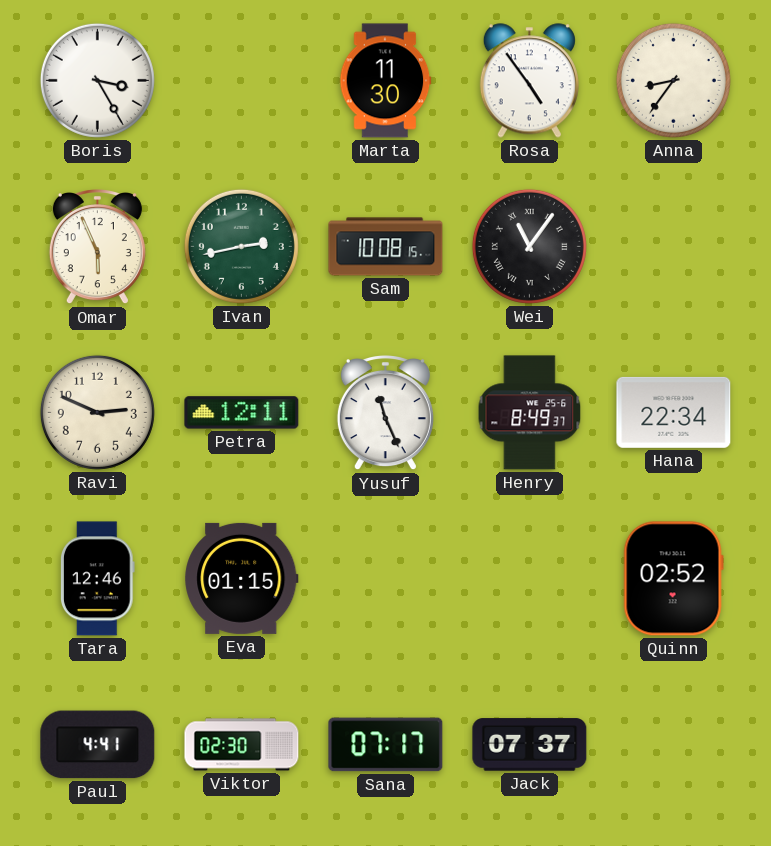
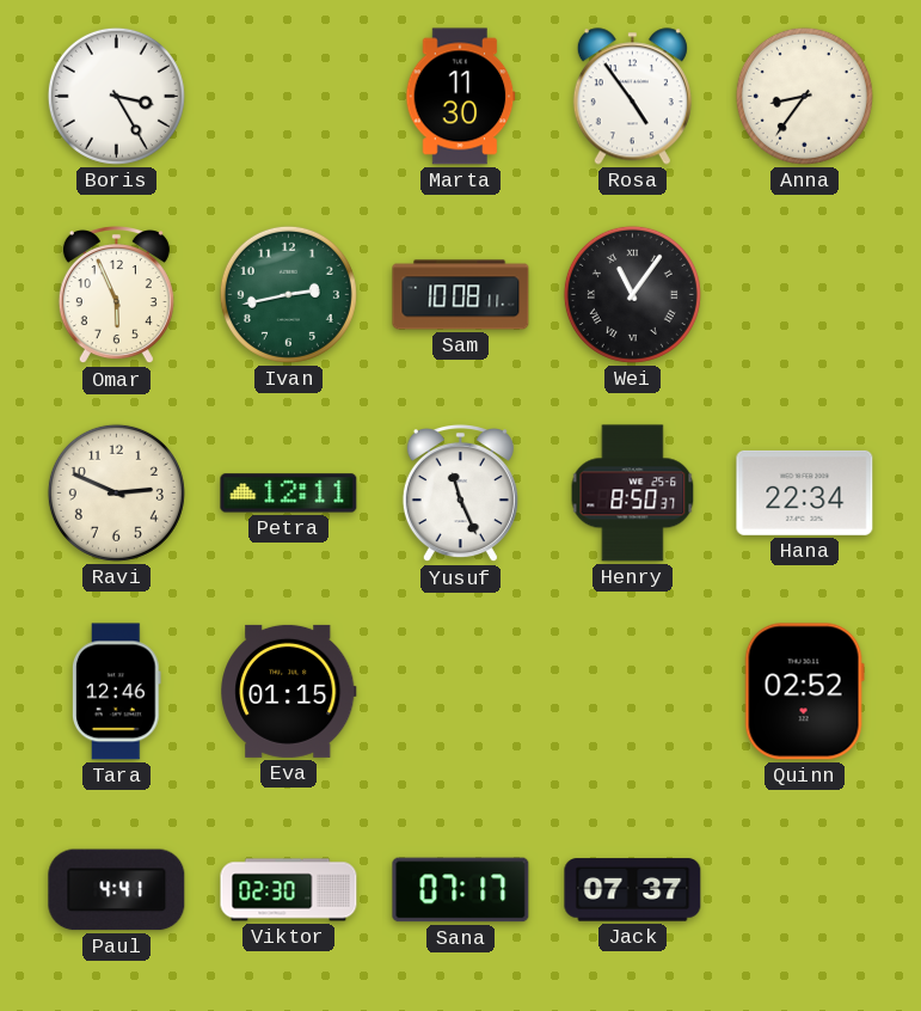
Sam: 10:08:15 -> 10:08:11
Henry: 8:49 -> 8:50
